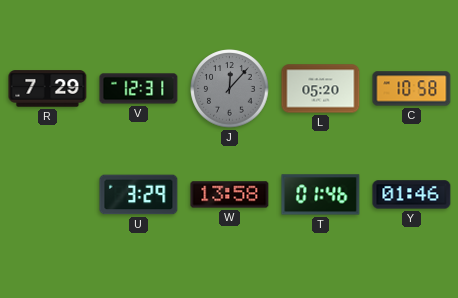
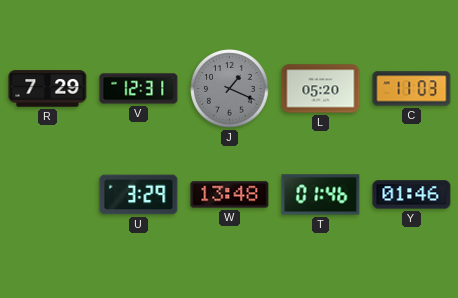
J: 12:07 -> 1:19
C: 10:58 -> 11:03
W: 13:58 -> 13:48
